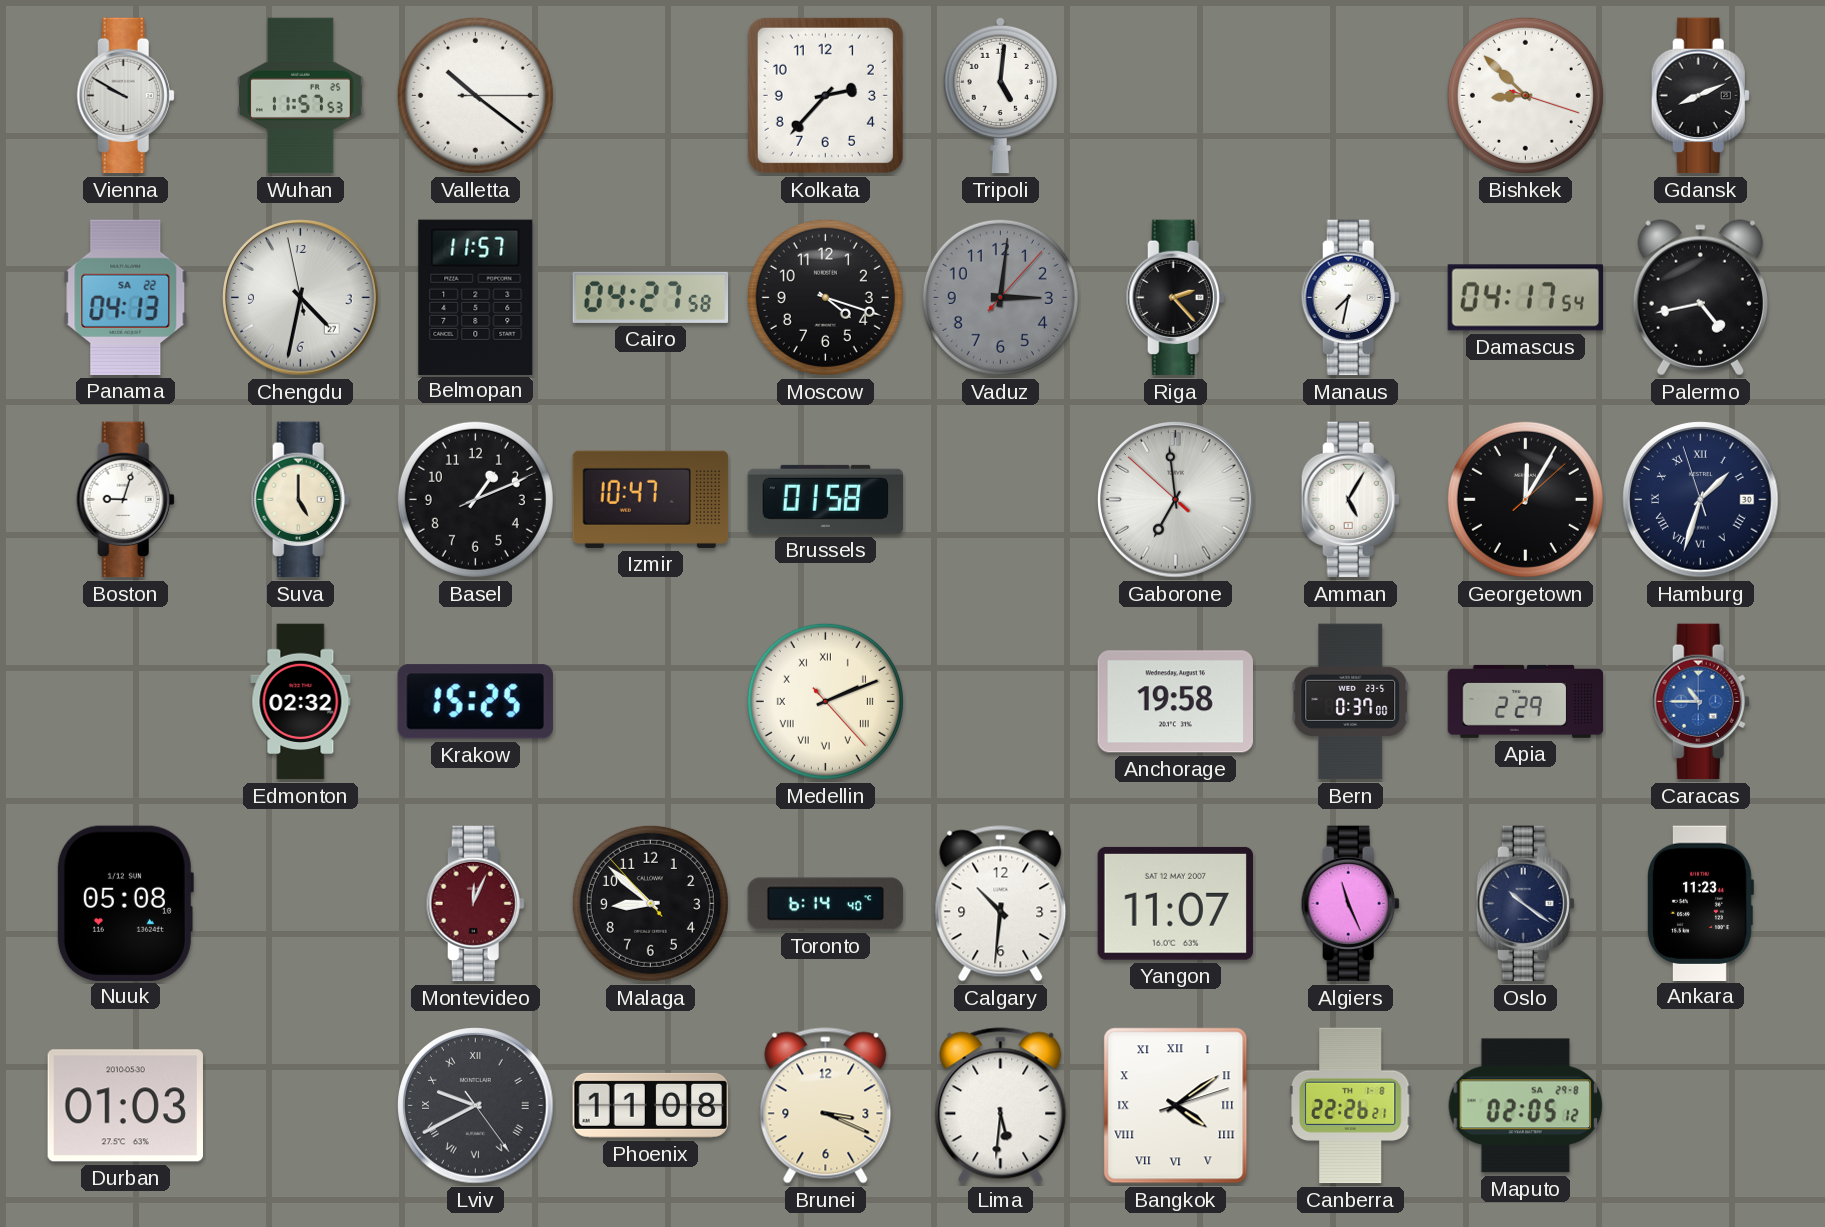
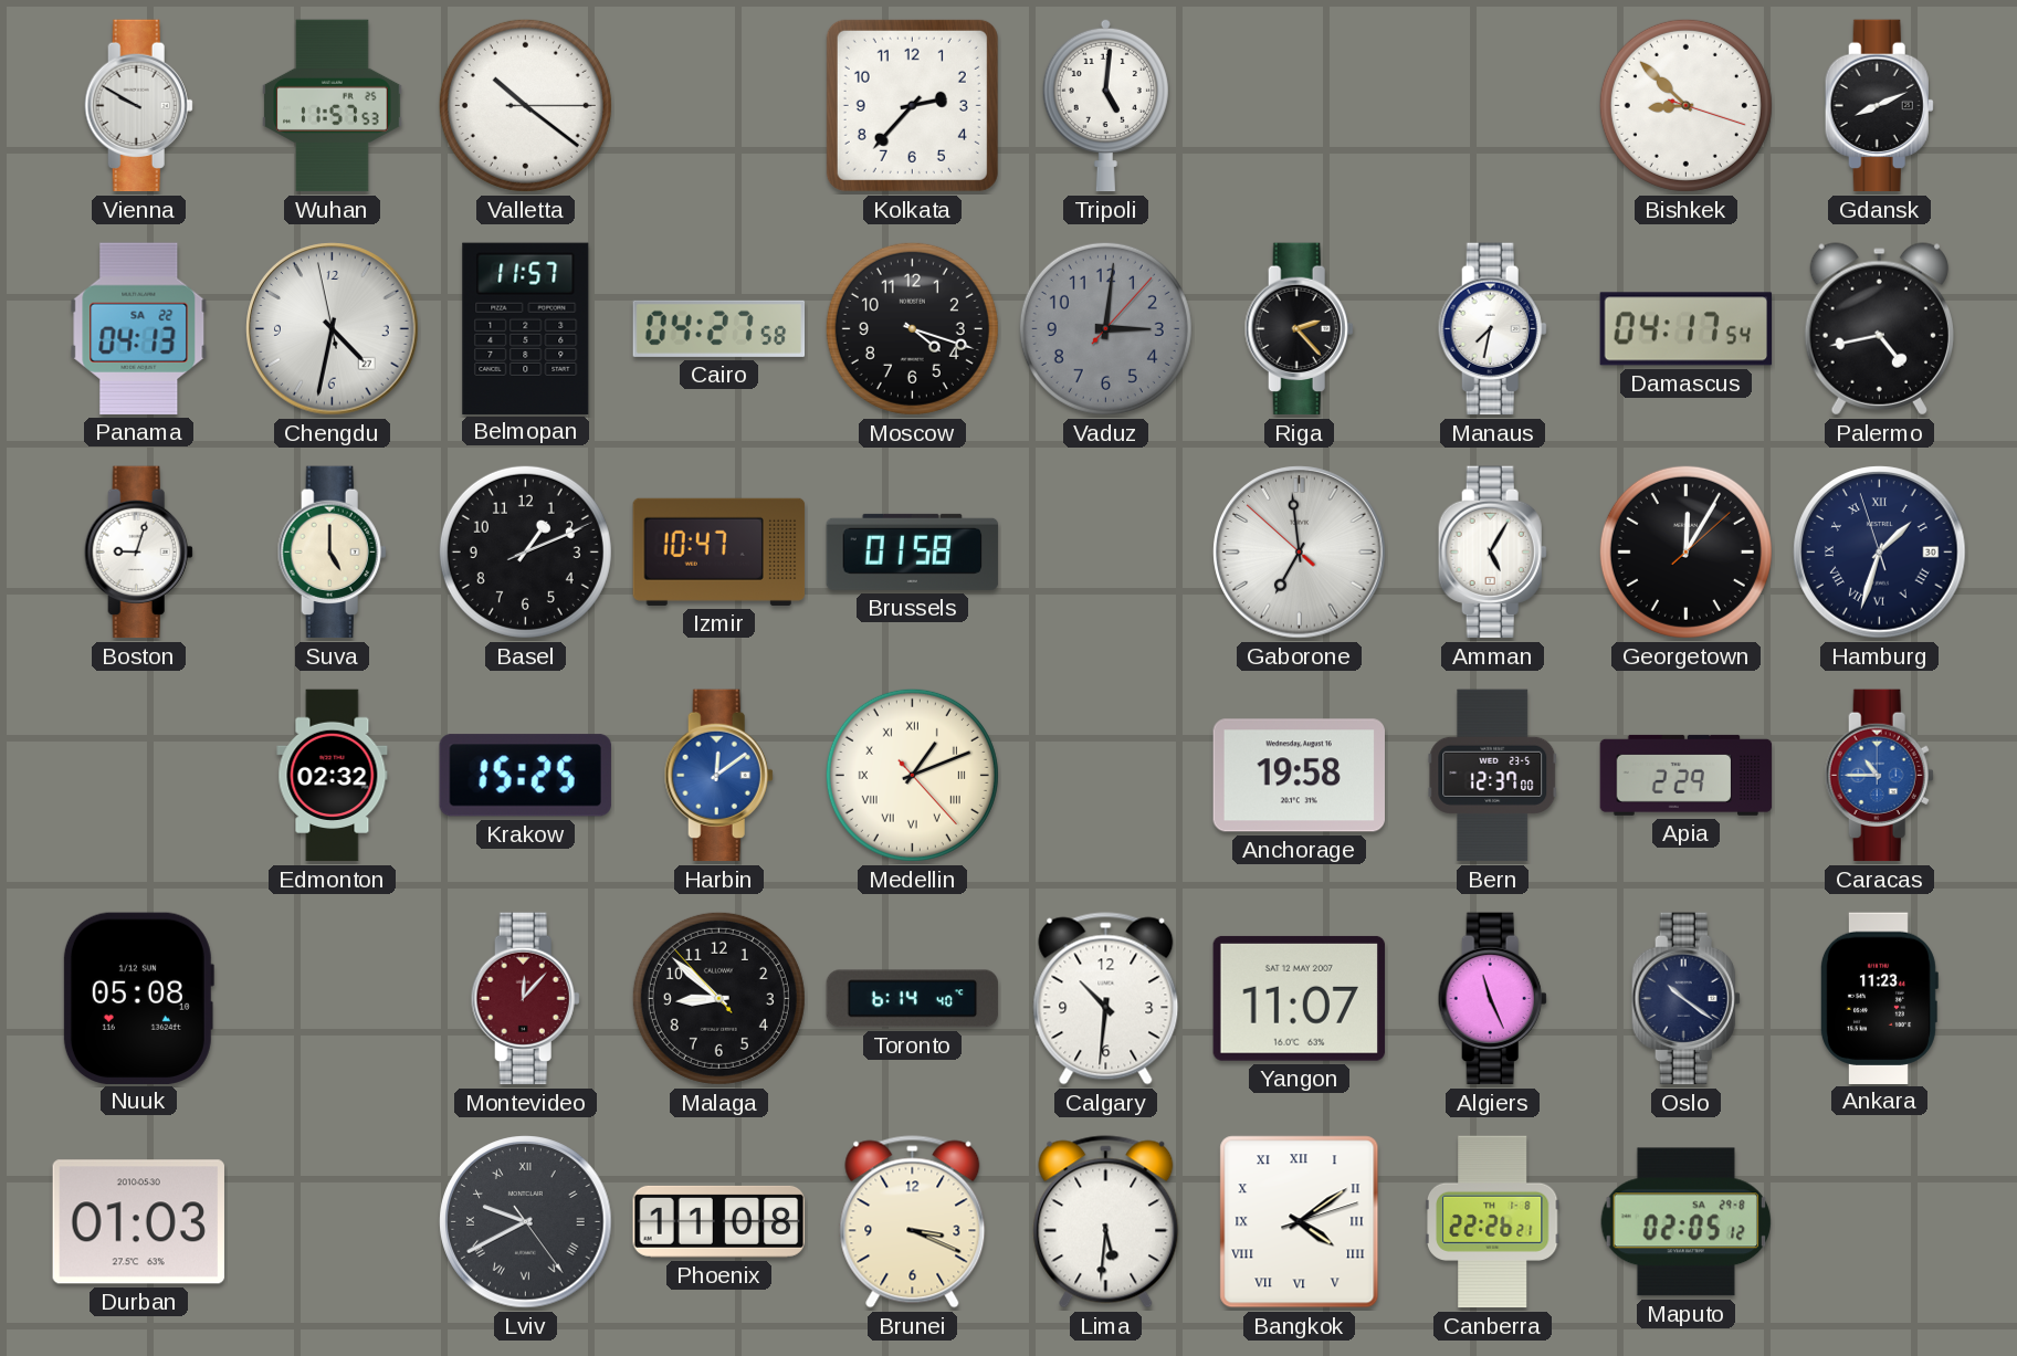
Harbin: none -> 12:09
Medellin: 2:11 -> 1:11
Bern: 0:37 -> 12:37
Montevideo: 12:04 -> 12:07
